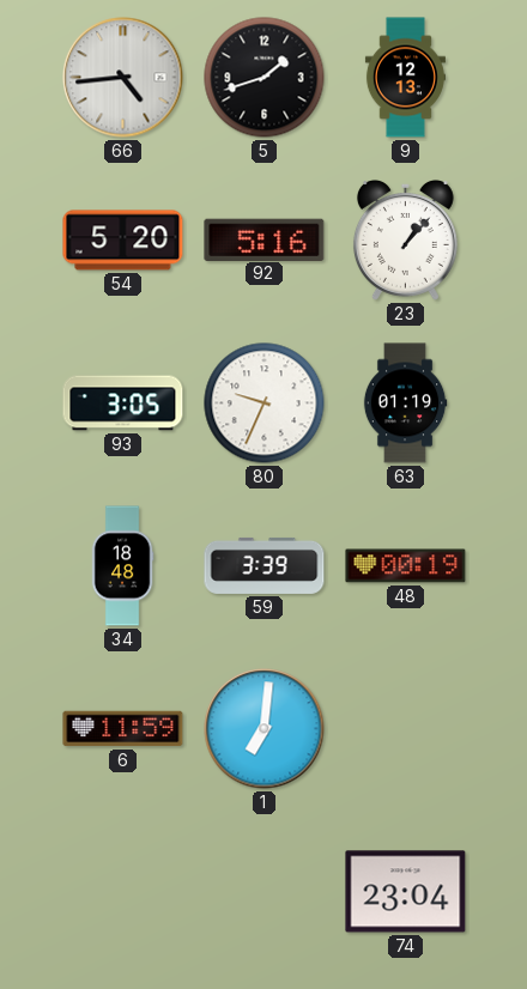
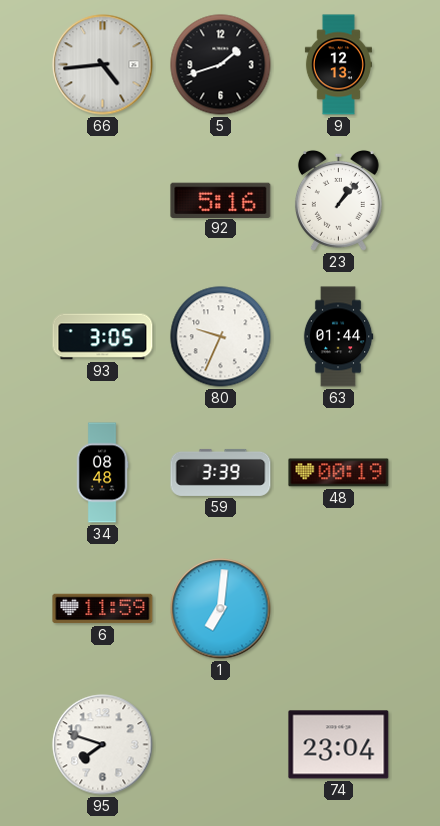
54: 5:20 -> none
63: 01:19 -> 01:44
34: 18:48 -> 08:48
95: none -> 7:48
